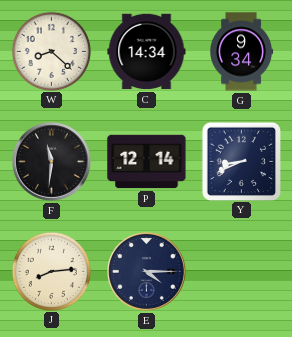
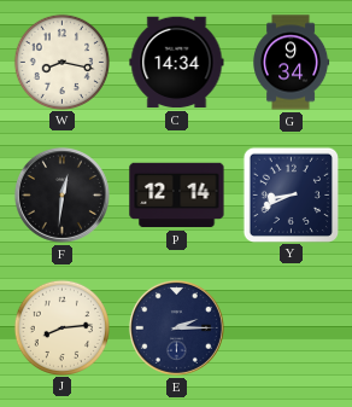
W: 8:22 -> 8:17
F: 11:31 -> 12:31
E: 4:15 -> 2:15
